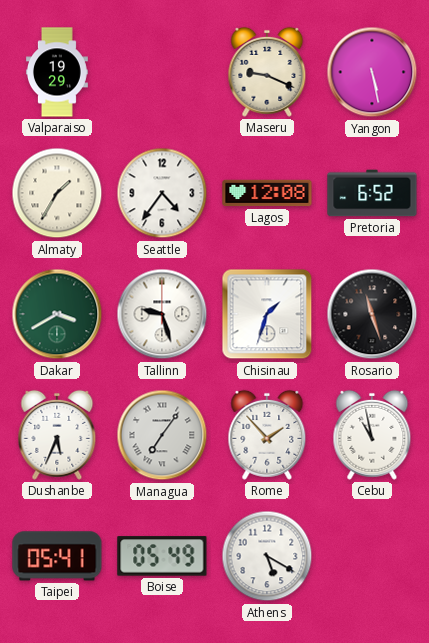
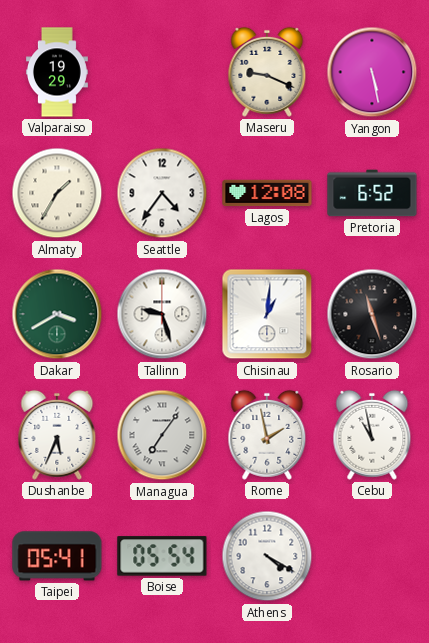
Chisinau: 1:33 -> 1:01
Rome: 1:53 -> 1:58
Boise: 05:49 -> 05:54
Athens: 5:20 -> 4:20
